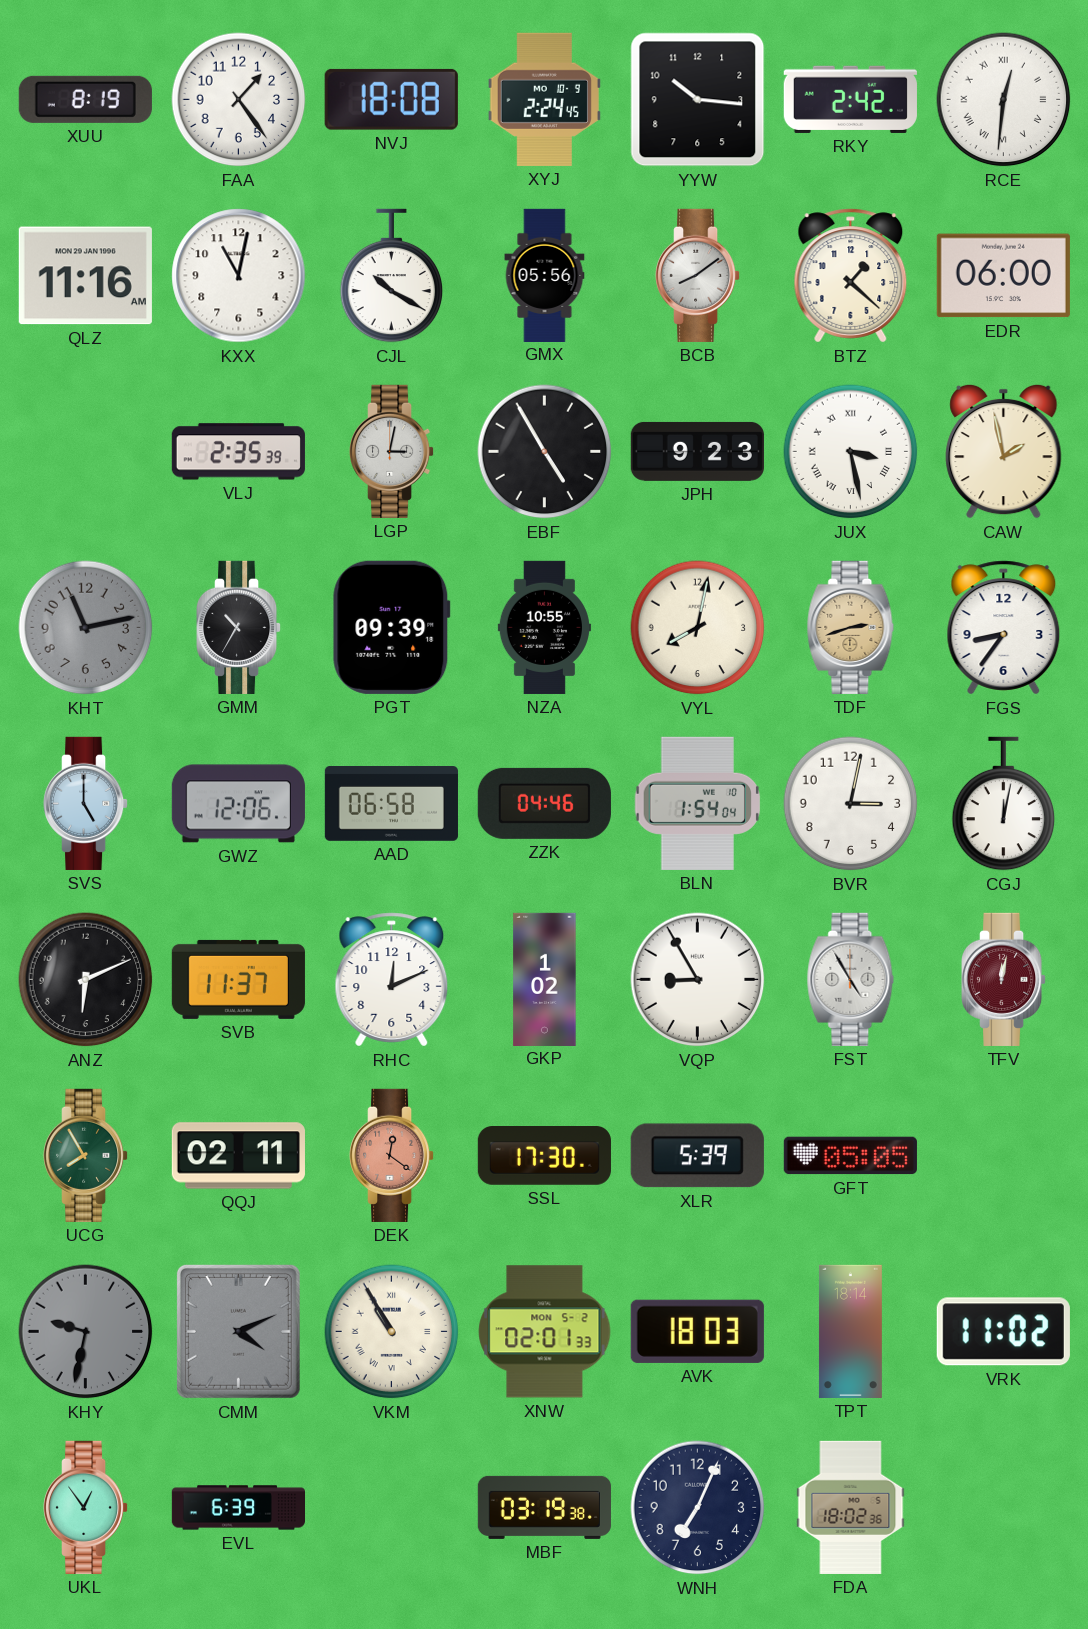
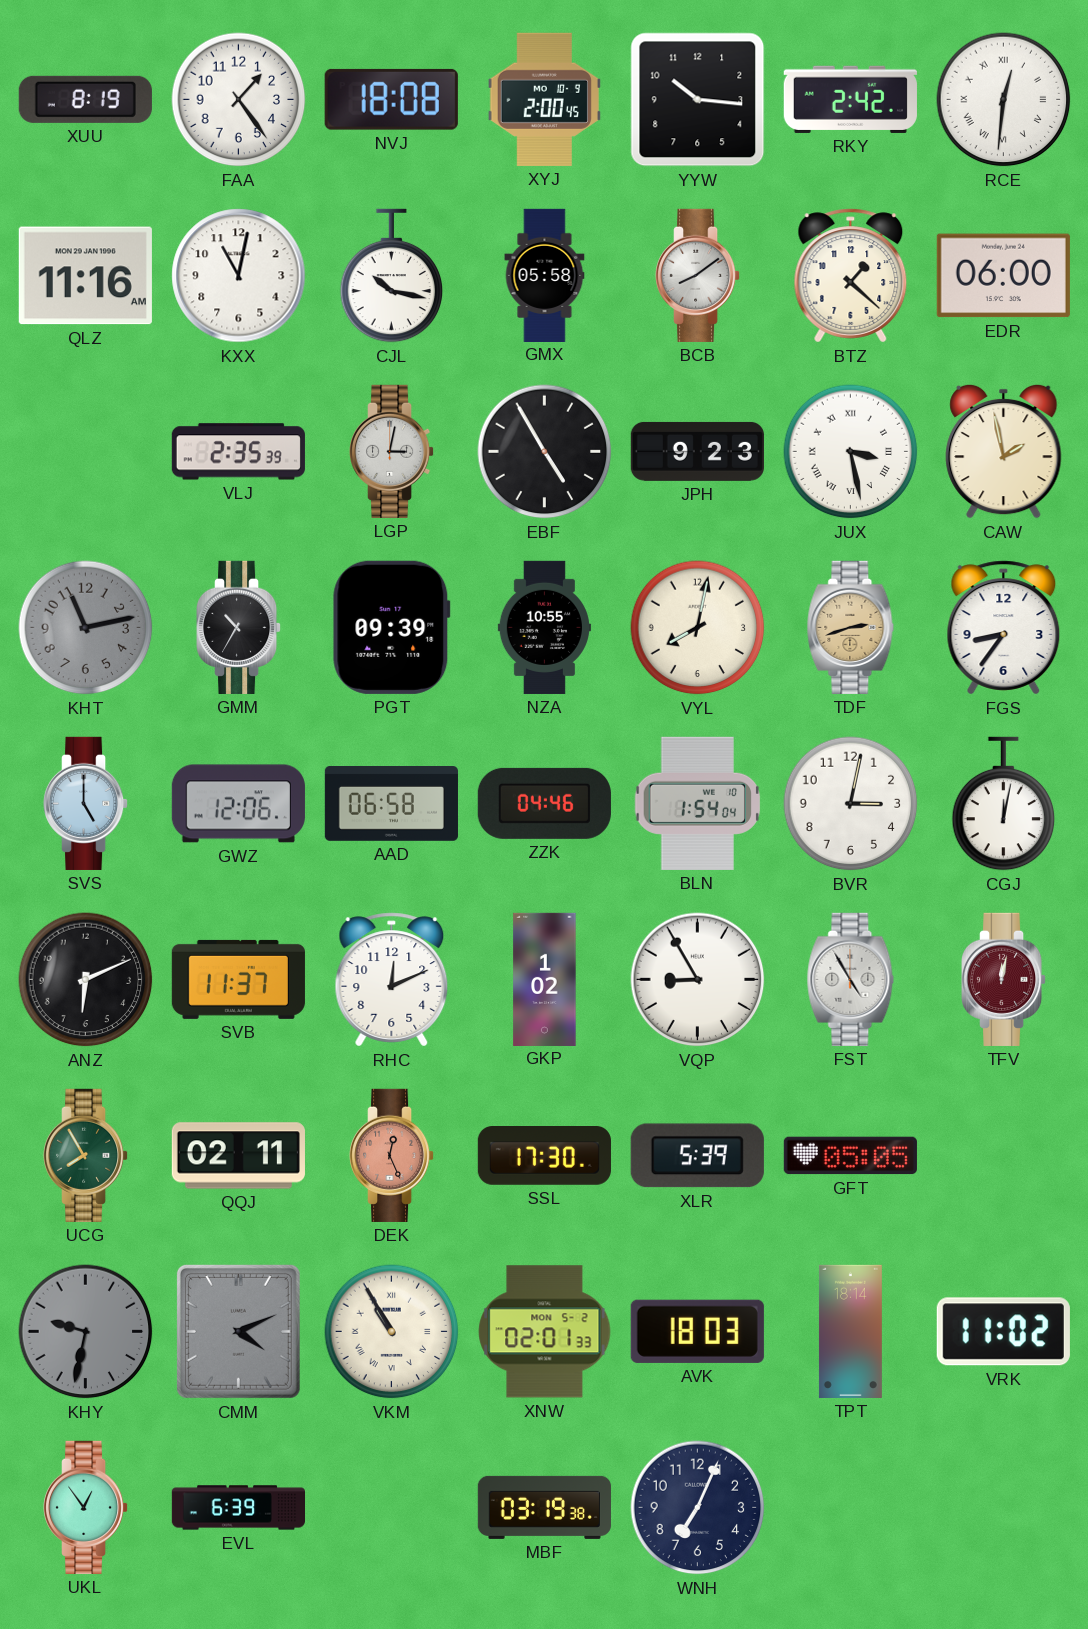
XYJ: 2:24 -> 2:00
CJL: 10:20 -> 10:17
GMX: 05:56 -> 05:58
DEK: 12:21 -> 12:26
FDA: 18:02 -> none
